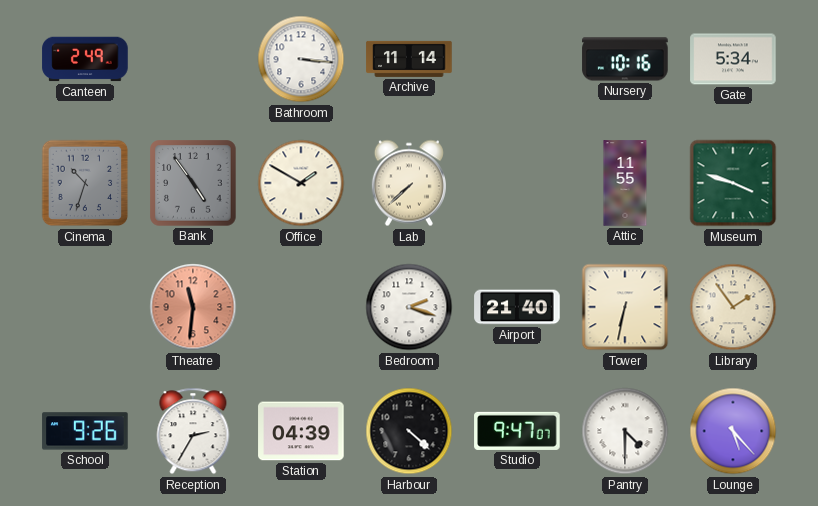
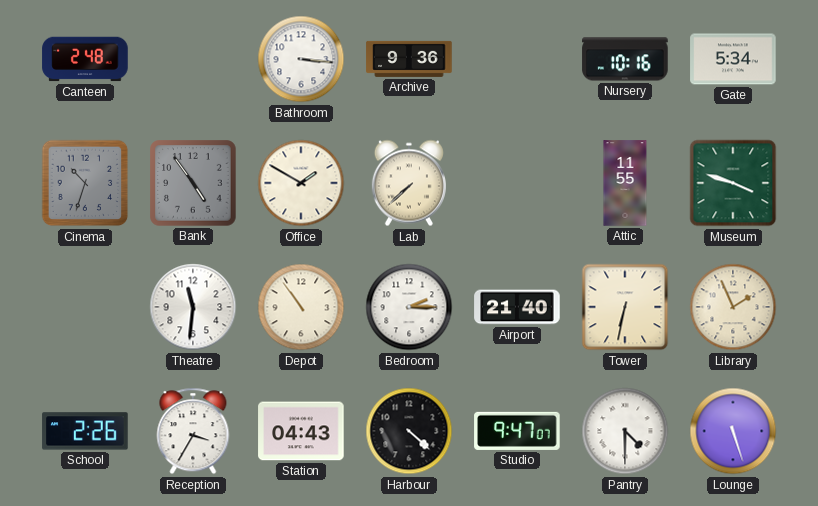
Canteen: 2:49 -> 2:48
Archive: 11:14 -> 9:36
Theatre dial: salmon -> white
Depot: none -> 10:54
Bedroom: 2:18 -> 2:15
Library: 1:54 -> 1:56
School: 9:26 -> 2:26
Reception: 2:35 -> 3:35
Station: 04:39 -> 04:43
Lounge: 5:23 -> 5:27
